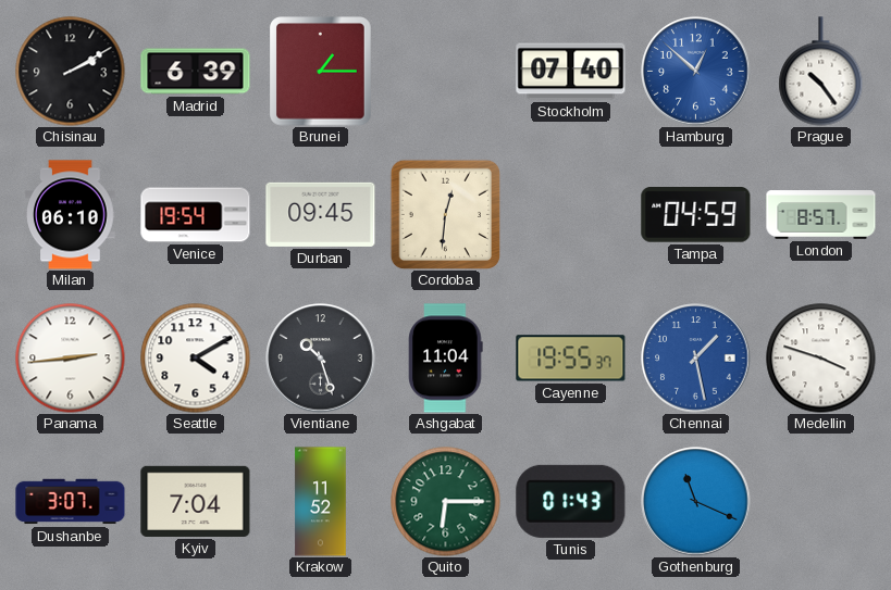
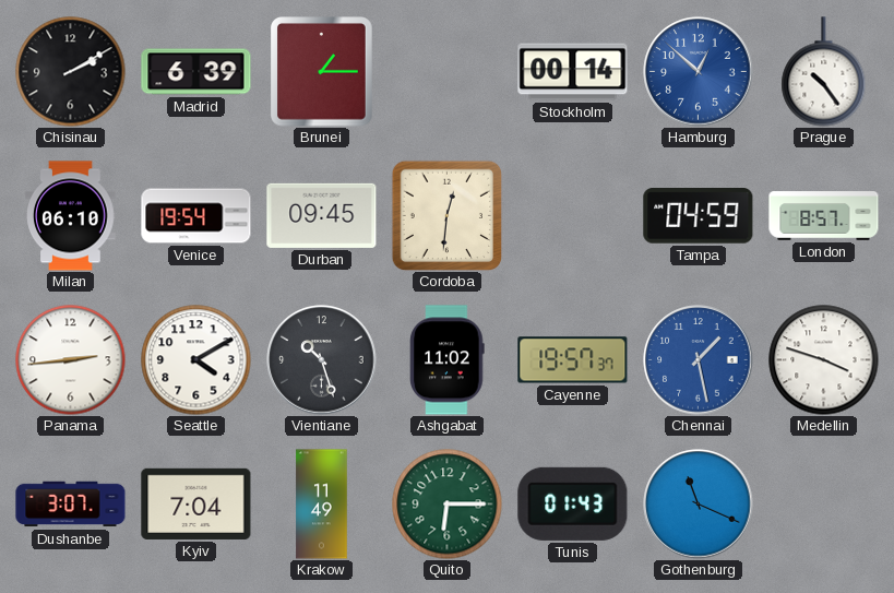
Stockholm: 07:40 -> 00:14
Ashgabat: 11:04 -> 11:02
Cayenne: 19:55 -> 19:57
Krakow: 11:52 -> 11:49
